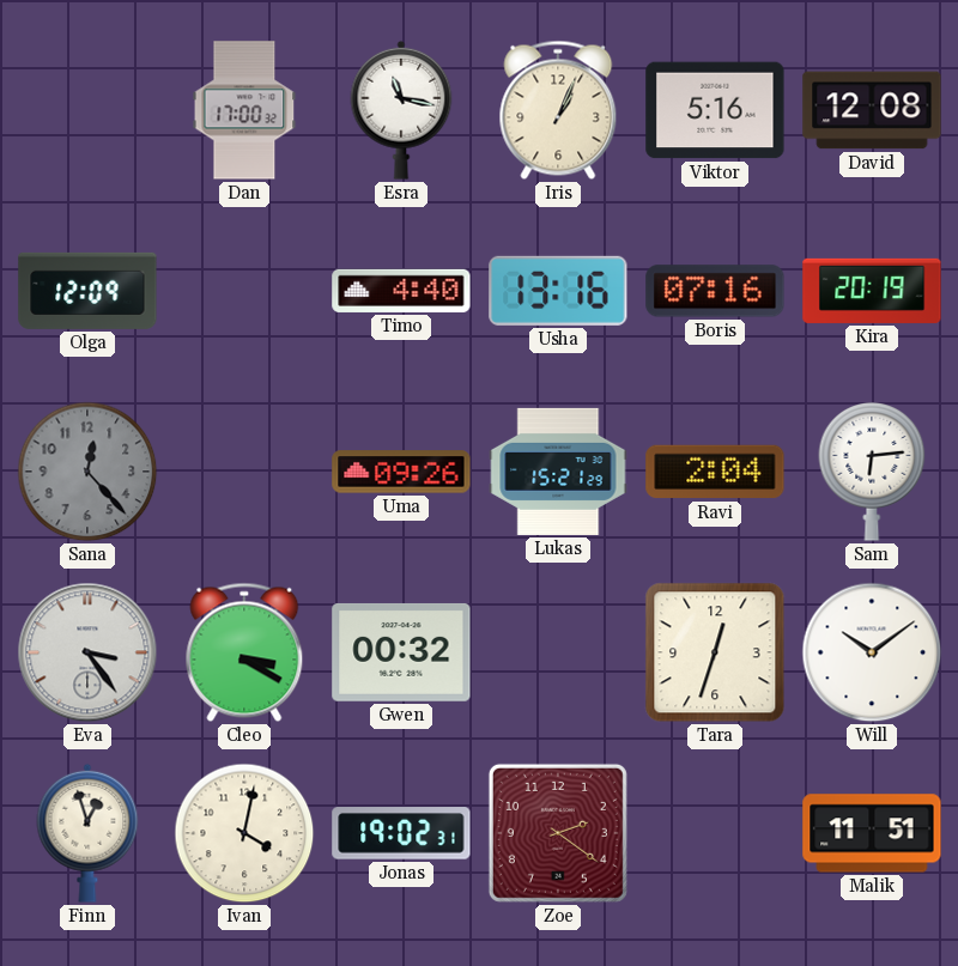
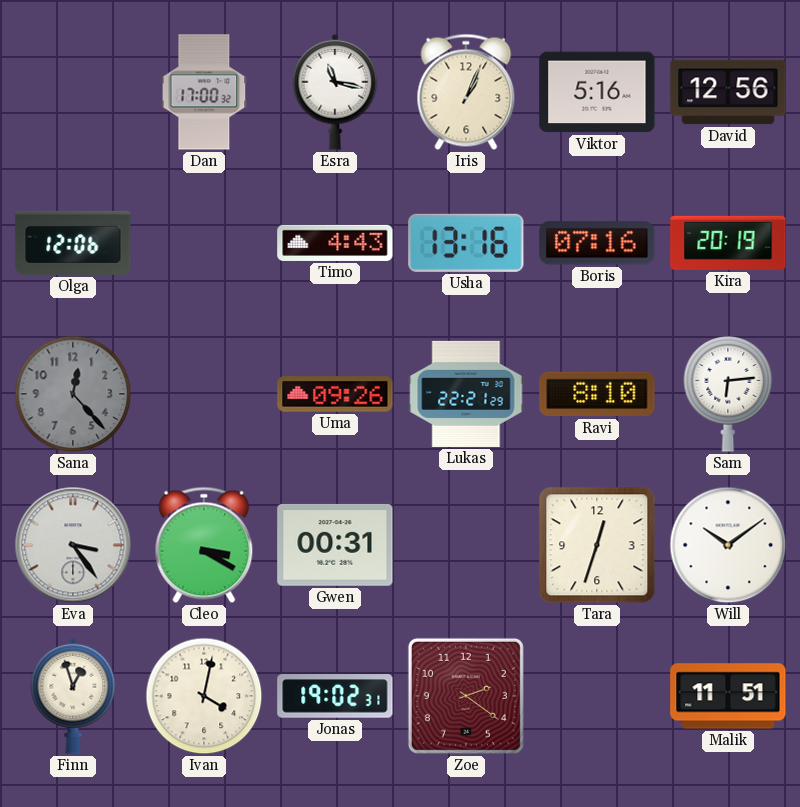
David: 12:08 -> 12:56
Olga: 12:09 -> 12:06
Timo: 4:40 -> 4:43
Lukas: 15:21 -> 22:21
Ravi: 2:04 -> 8:10
Gwen: 00:32 -> 00:31
